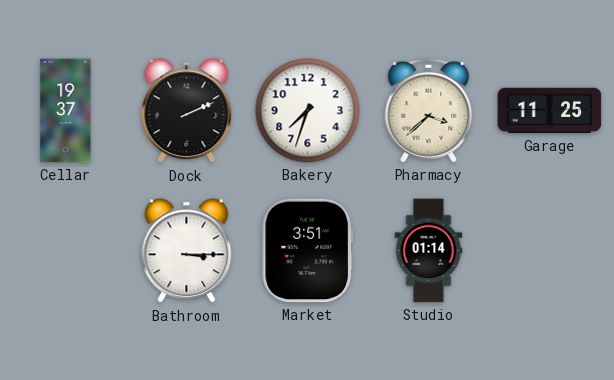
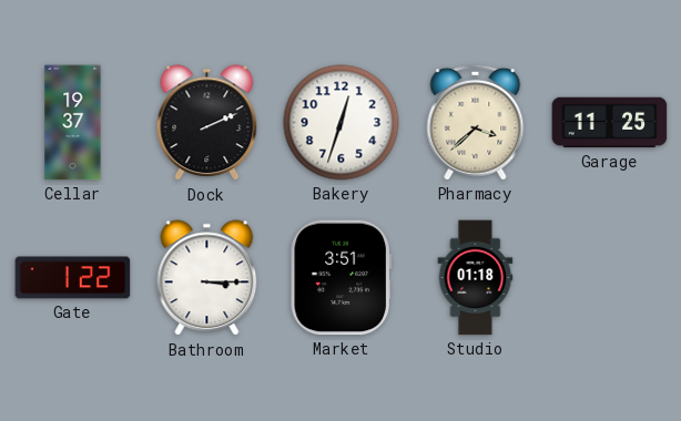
Bakery: 7:33 -> 12:33
Gate: none -> 1:22
Studio: 01:14 -> 01:18
